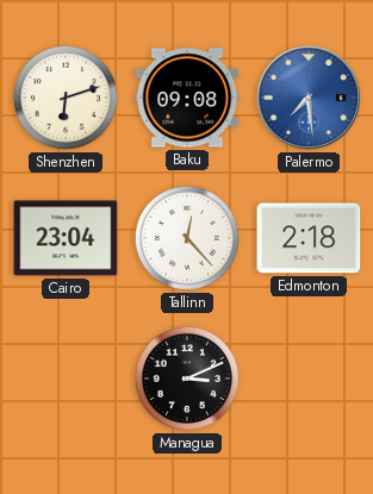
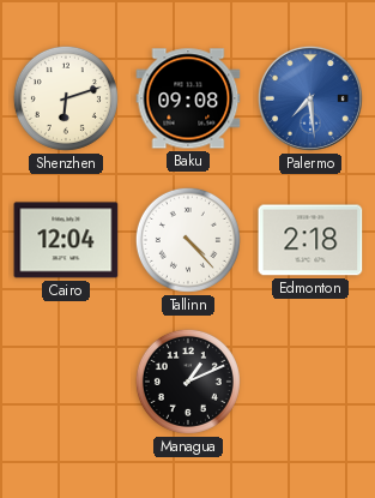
Cairo: 23:04 -> 12:04
Tallinn: 12:23 -> 4:23
Managua: 3:11 -> 1:11
